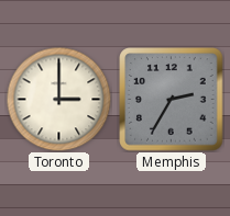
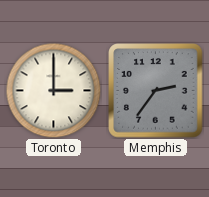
Memphis: 2:35 -> 2:36
